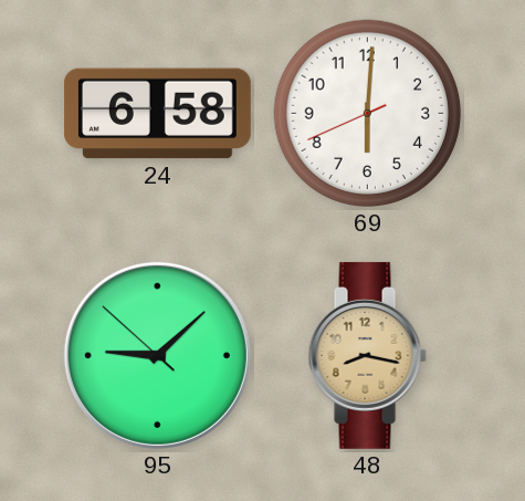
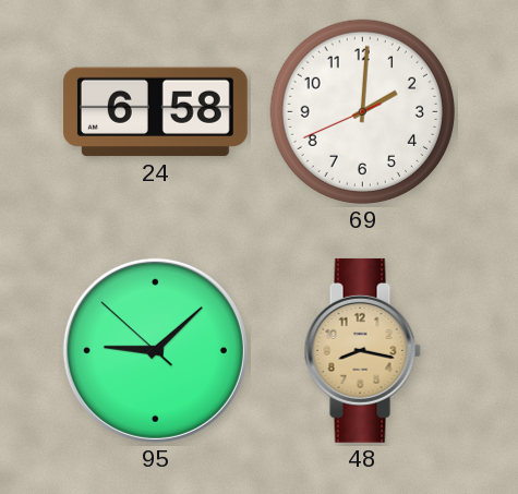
69: 6:00 -> 2:00
